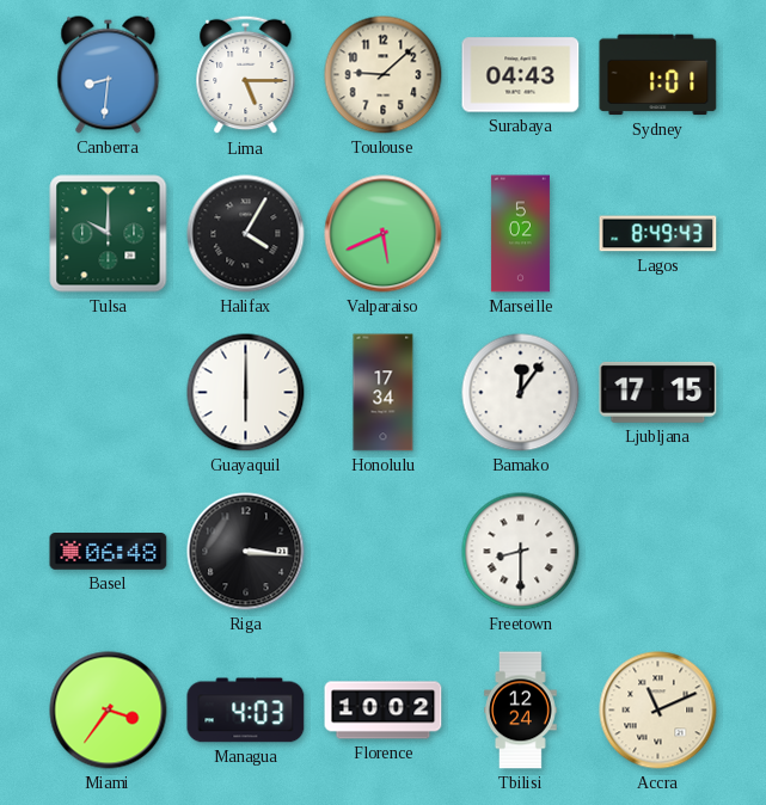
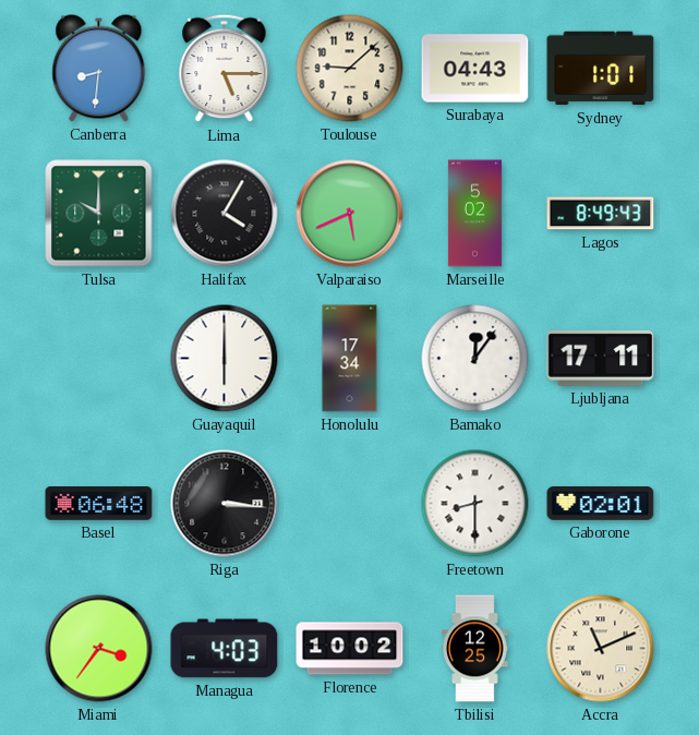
Ljubljana: 17:15 -> 17:11
Gaborone: none -> 02:01
Tbilisi: 12:24 -> 12:25
